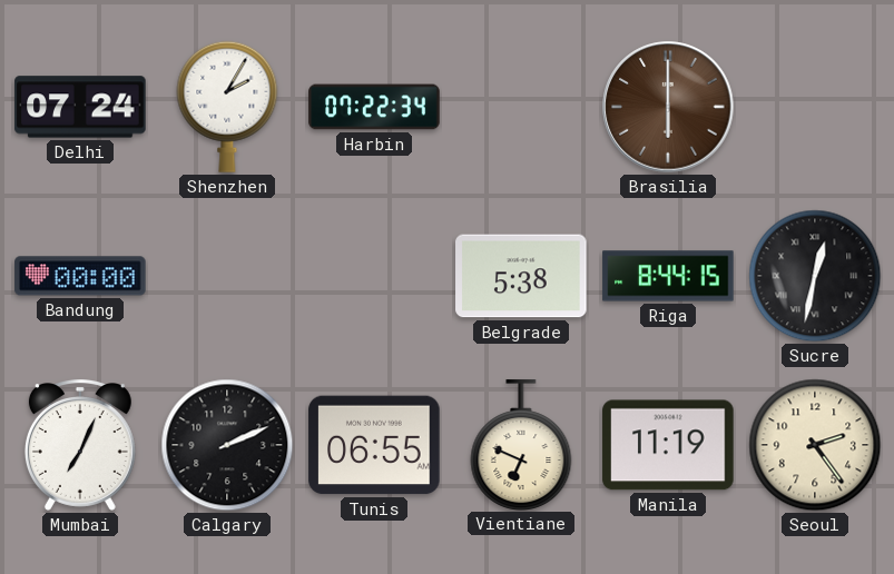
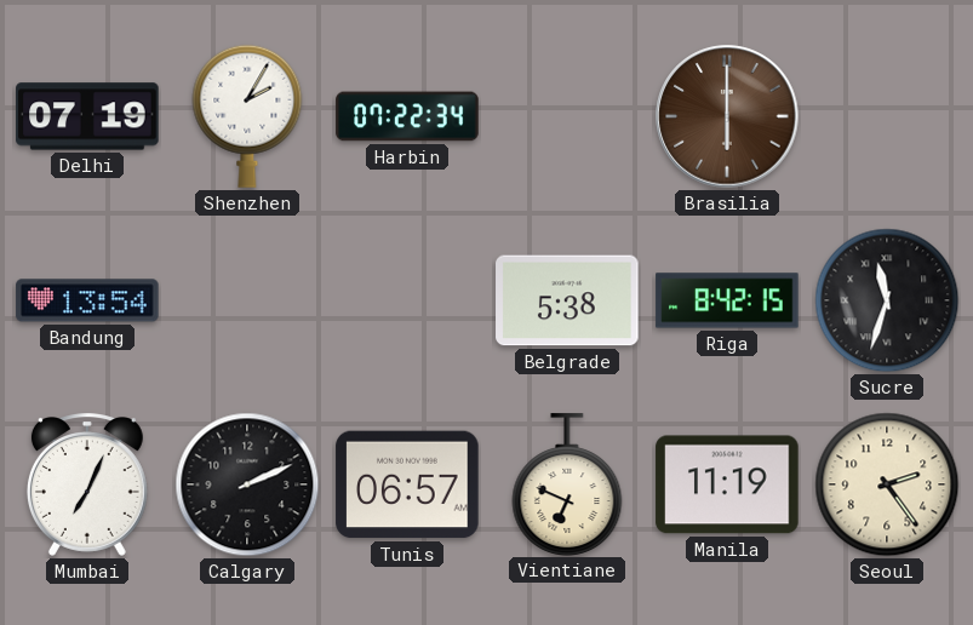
Delhi: 07:24 -> 07:19
Bandung: 00:00 -> 13:54
Riga: 8:44 -> 8:42
Sucre: 12:32 -> 11:33
Tunis: 06:55 -> 06:57
